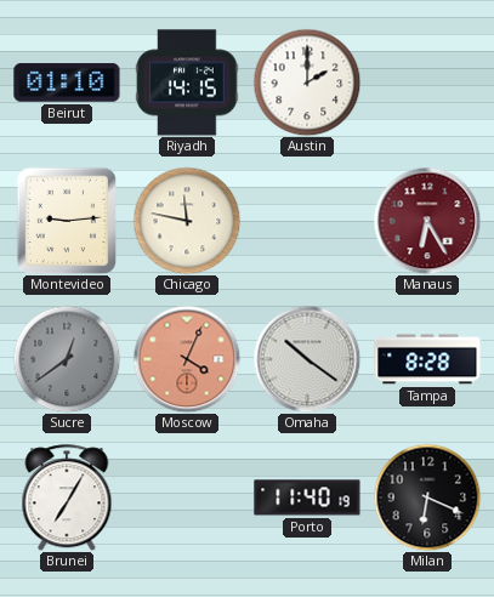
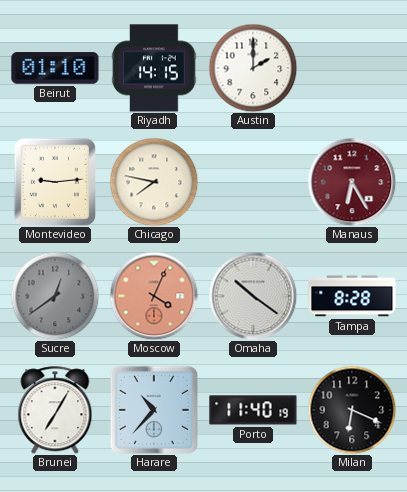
Chicago: 11:47 -> 7:47
Harare: none -> 10:37
